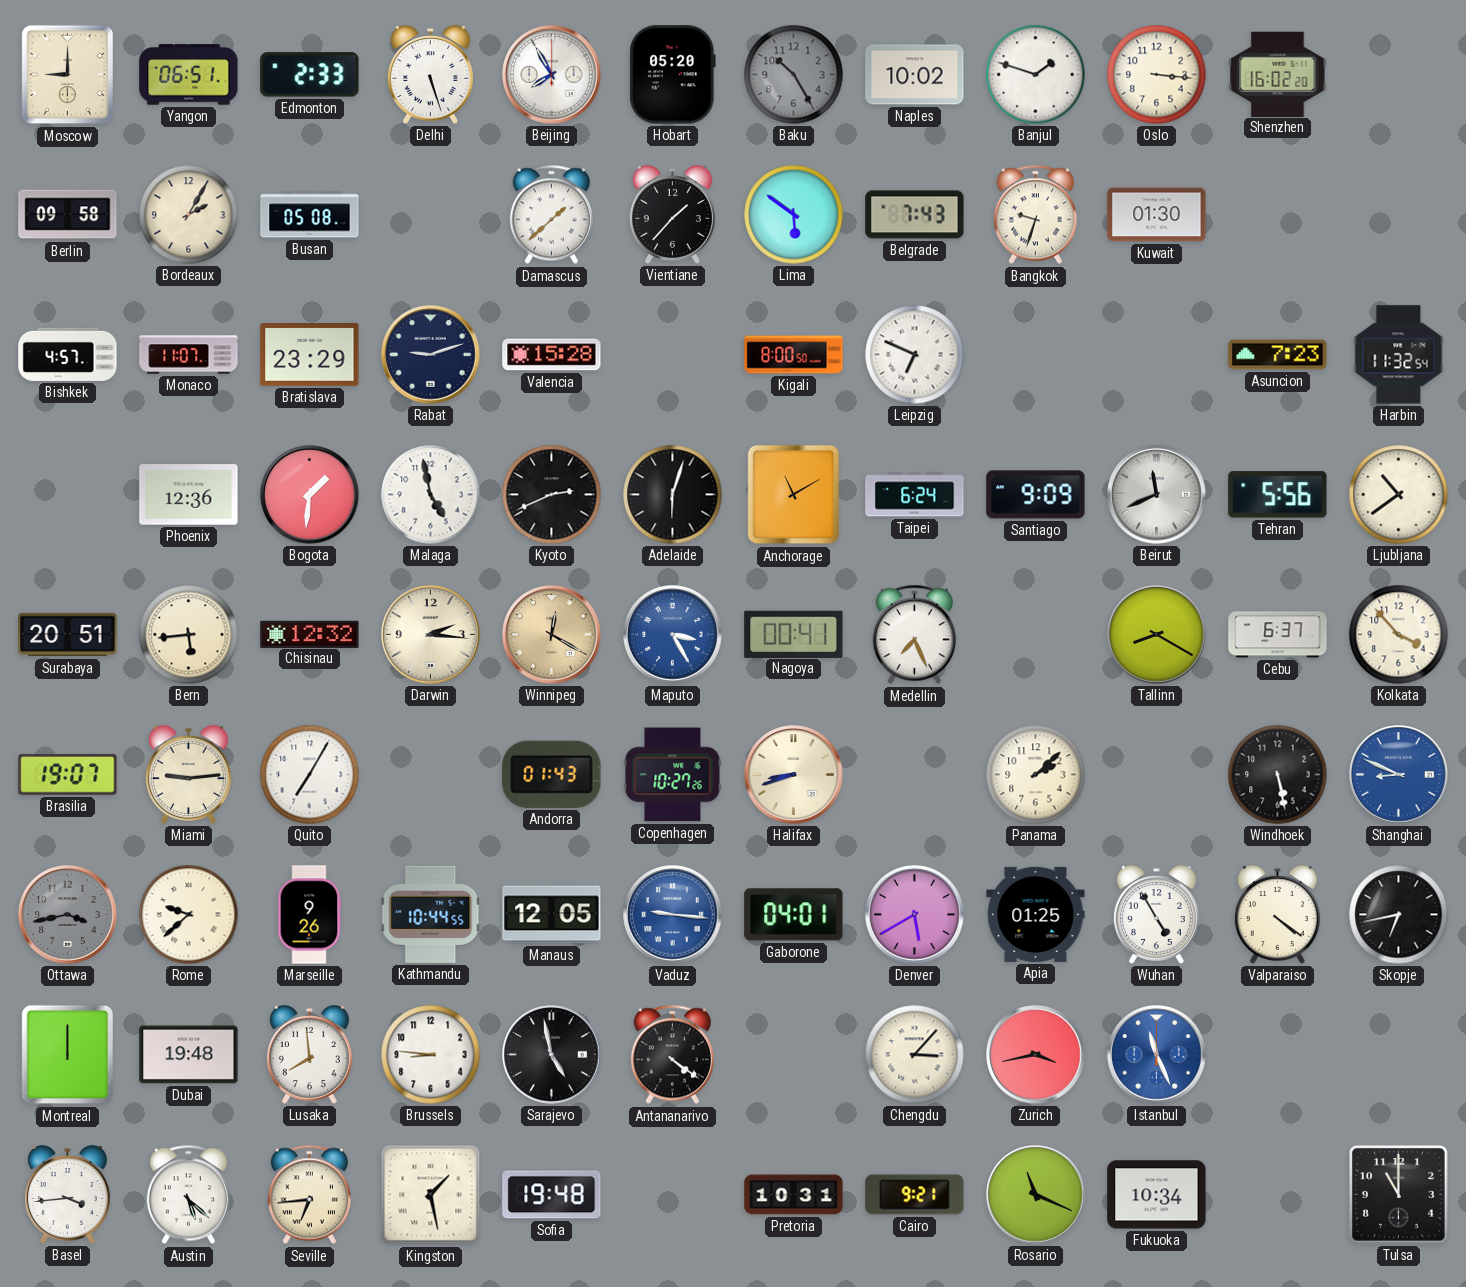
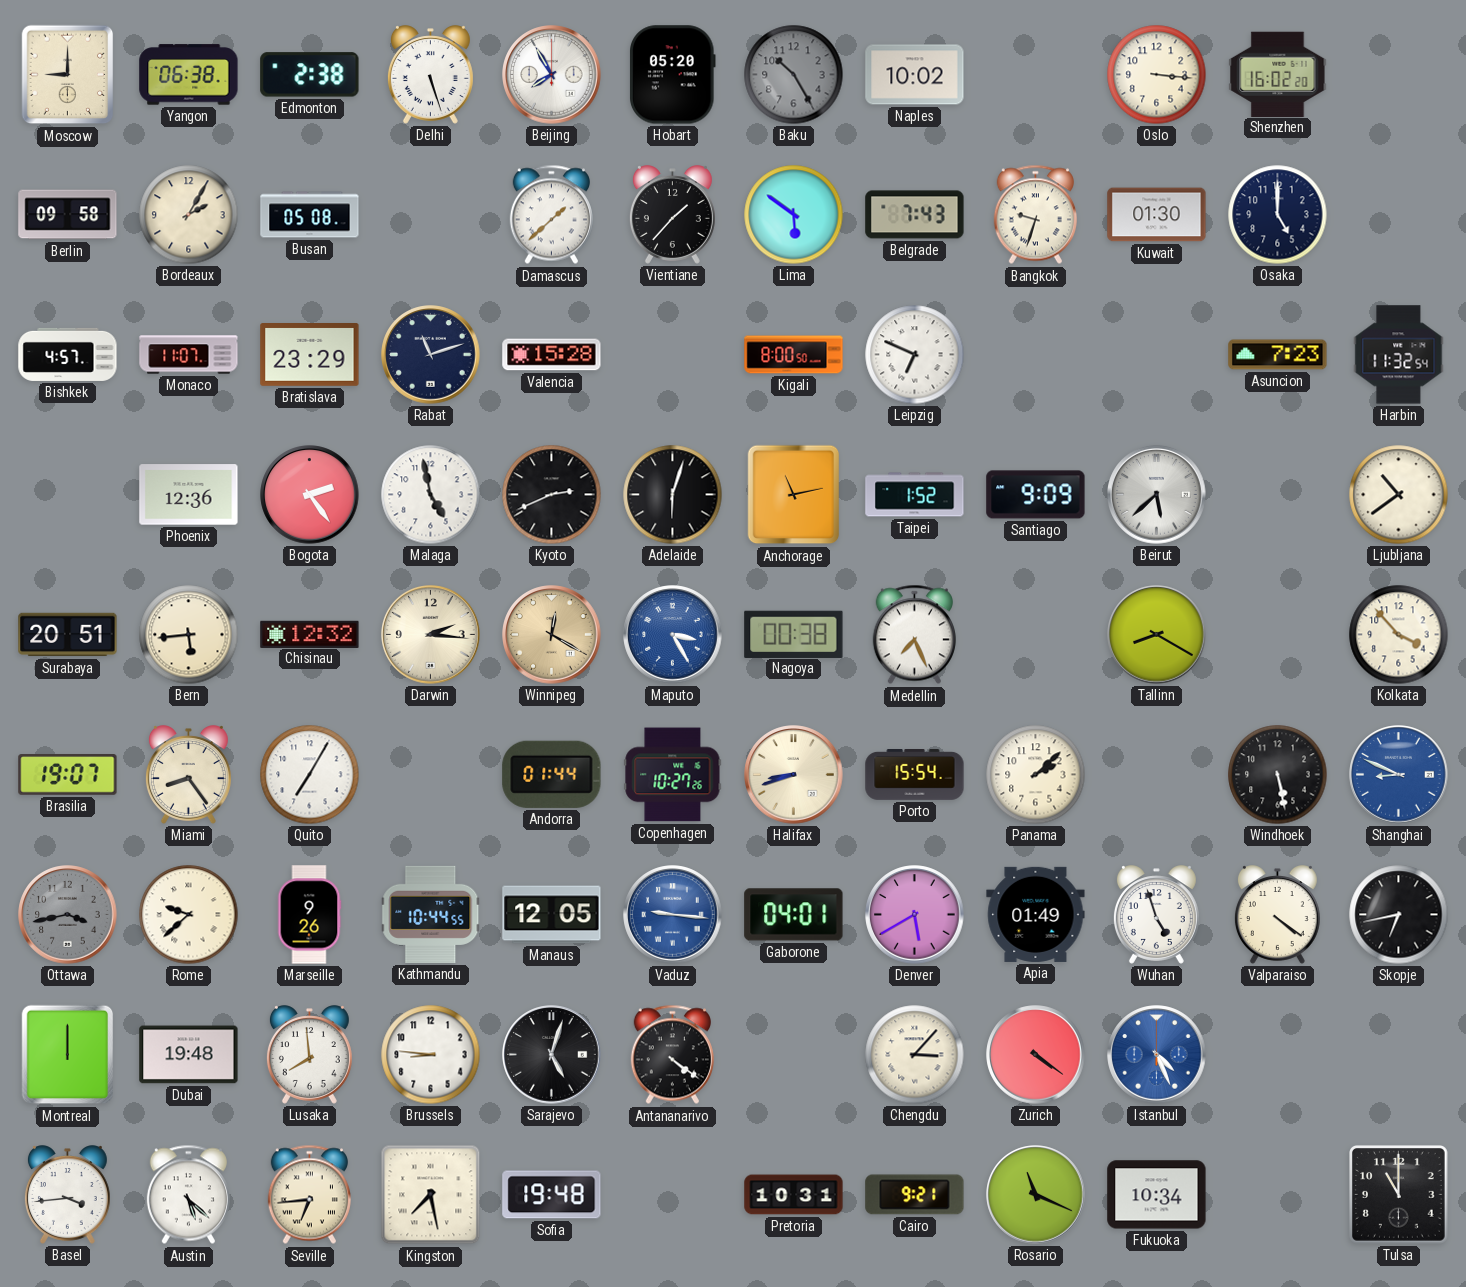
Yangon: 06:51 -> 06:38
Edmonton: 2:33 -> 2:38
Banjul: 1:48 -> none
Osaka: none -> 5:00
Rabat: 9:12 -> 11:12
Bogota: 1:31 -> 2:24
Anchorage: 11:10 -> 11:13
Taipei: 6:24 -> 1:52
Beirut: 11:41 -> 5:38
Tehran: 5:56 -> none
Nagoya: 00:41 -> 00:38
Cebu: 6:37 -> none
Miami: 9:14 -> 8:24
Andorra: 01:43 -> 01:44
Porto: none -> 15:54
Apia: 01:25 -> 01:49
Wuhan: 4:55 -> 4:57
Sarajevo: 4:58 -> 5:03
Zurich: 3:43 -> 4:21
Istanbul: 11:26 -> 4:26
Kingston: 1:28 -> 7:28
